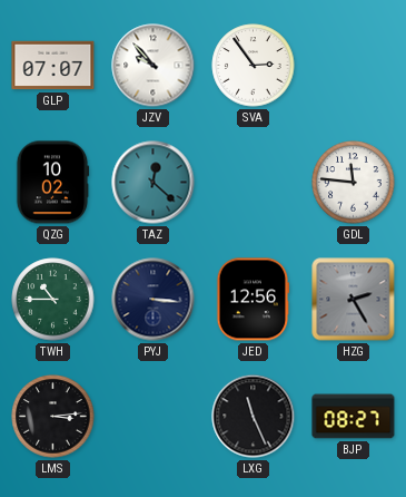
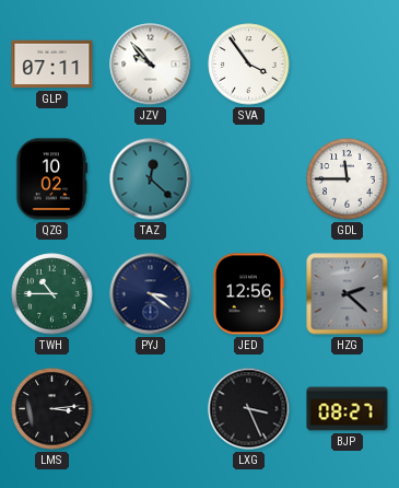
GLP: 07:07 -> 07:11
SVA: 2:54 -> 3:54
GDL: 11:46 -> 11:45
PYJ: 3:16 -> 3:21
HZG: 2:25 -> 2:22
LXG: 11:26 -> 3:26
